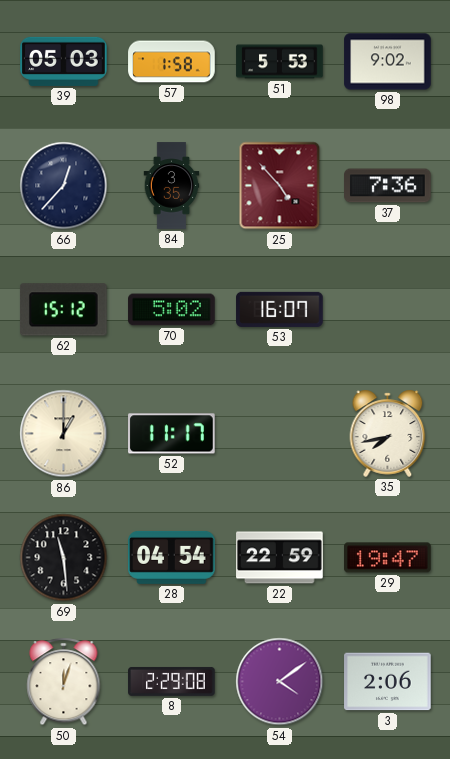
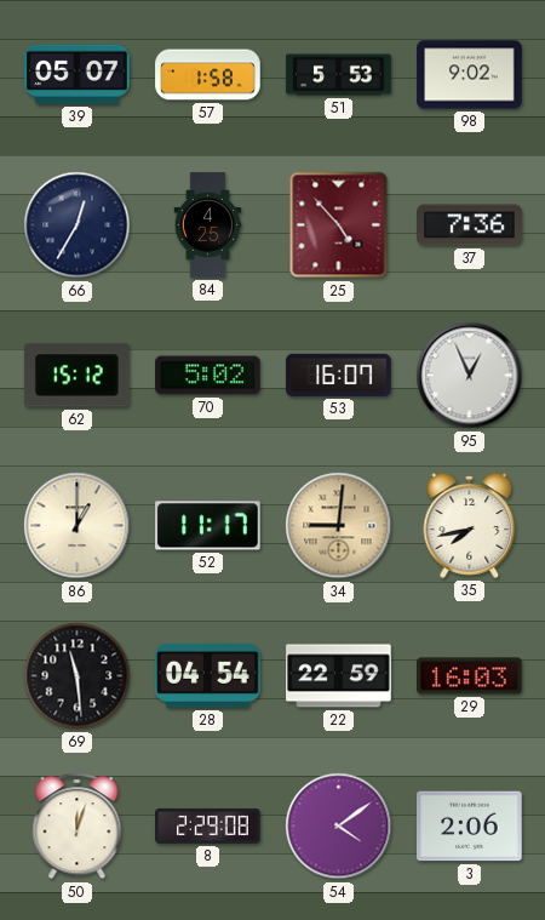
39: 05:03 -> 05:07
66: 12:37 -> 12:35
84: 3:35 -> 4:25
95: none -> 12:56
34: none -> 9:01
29: 19:47 -> 16:03
